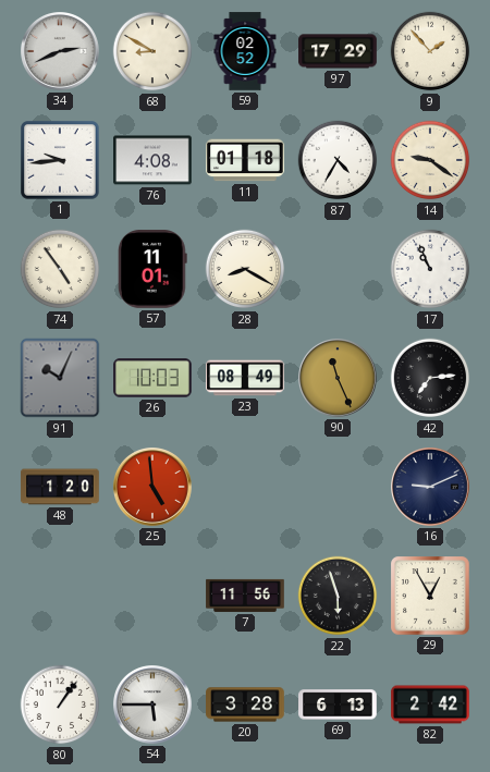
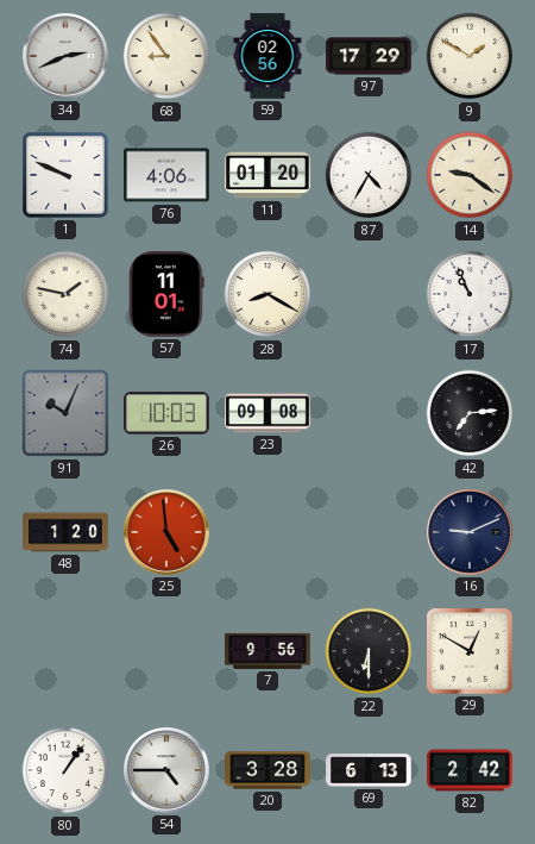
68: 8:50 -> 8:54
59: 02:52 -> 02:56
9: 1:53 -> 1:50
1: 9:44 -> 9:49
76: 4:08 -> 4:06
11: 01:18 -> 01:20
74: 4:54 -> 1:47
23: 08:49 -> 09:08
90: 11:26 -> none
7: 11:56 -> 9:56
22: 5:57 -> 6:30
29: 12:55 -> 12:50
54: 5:45 -> 4:45
